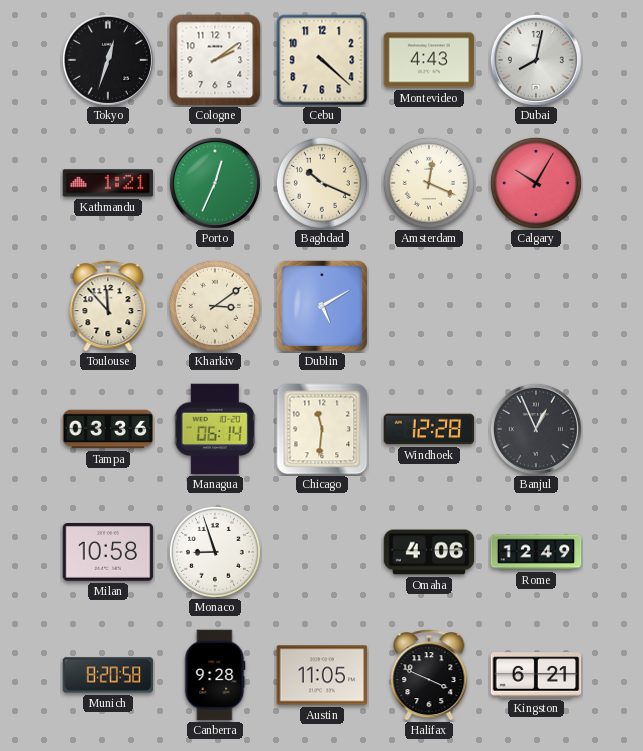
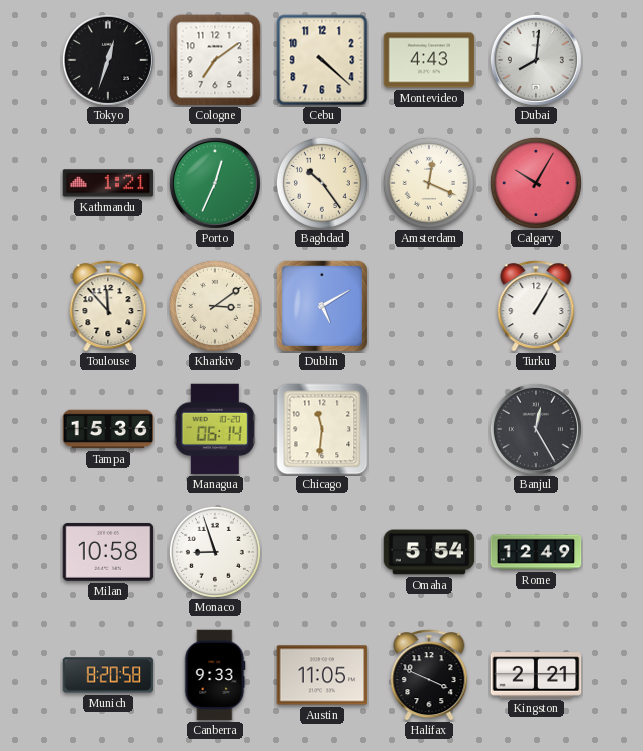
Cologne: 2:09 -> 7:09
Dubai: 8:02 -> 8:01
Baghdad: 10:19 -> 10:24
Turku: none -> 1:05
Tampa: 03:36 -> 15:36
Windhoek: 12:28 -> none
Banjul: 12:56 -> 12:25
Omaha: 4:06 -> 5:54
Canberra: 9:28 -> 9:33
Kingston: 6:21 -> 2:21
